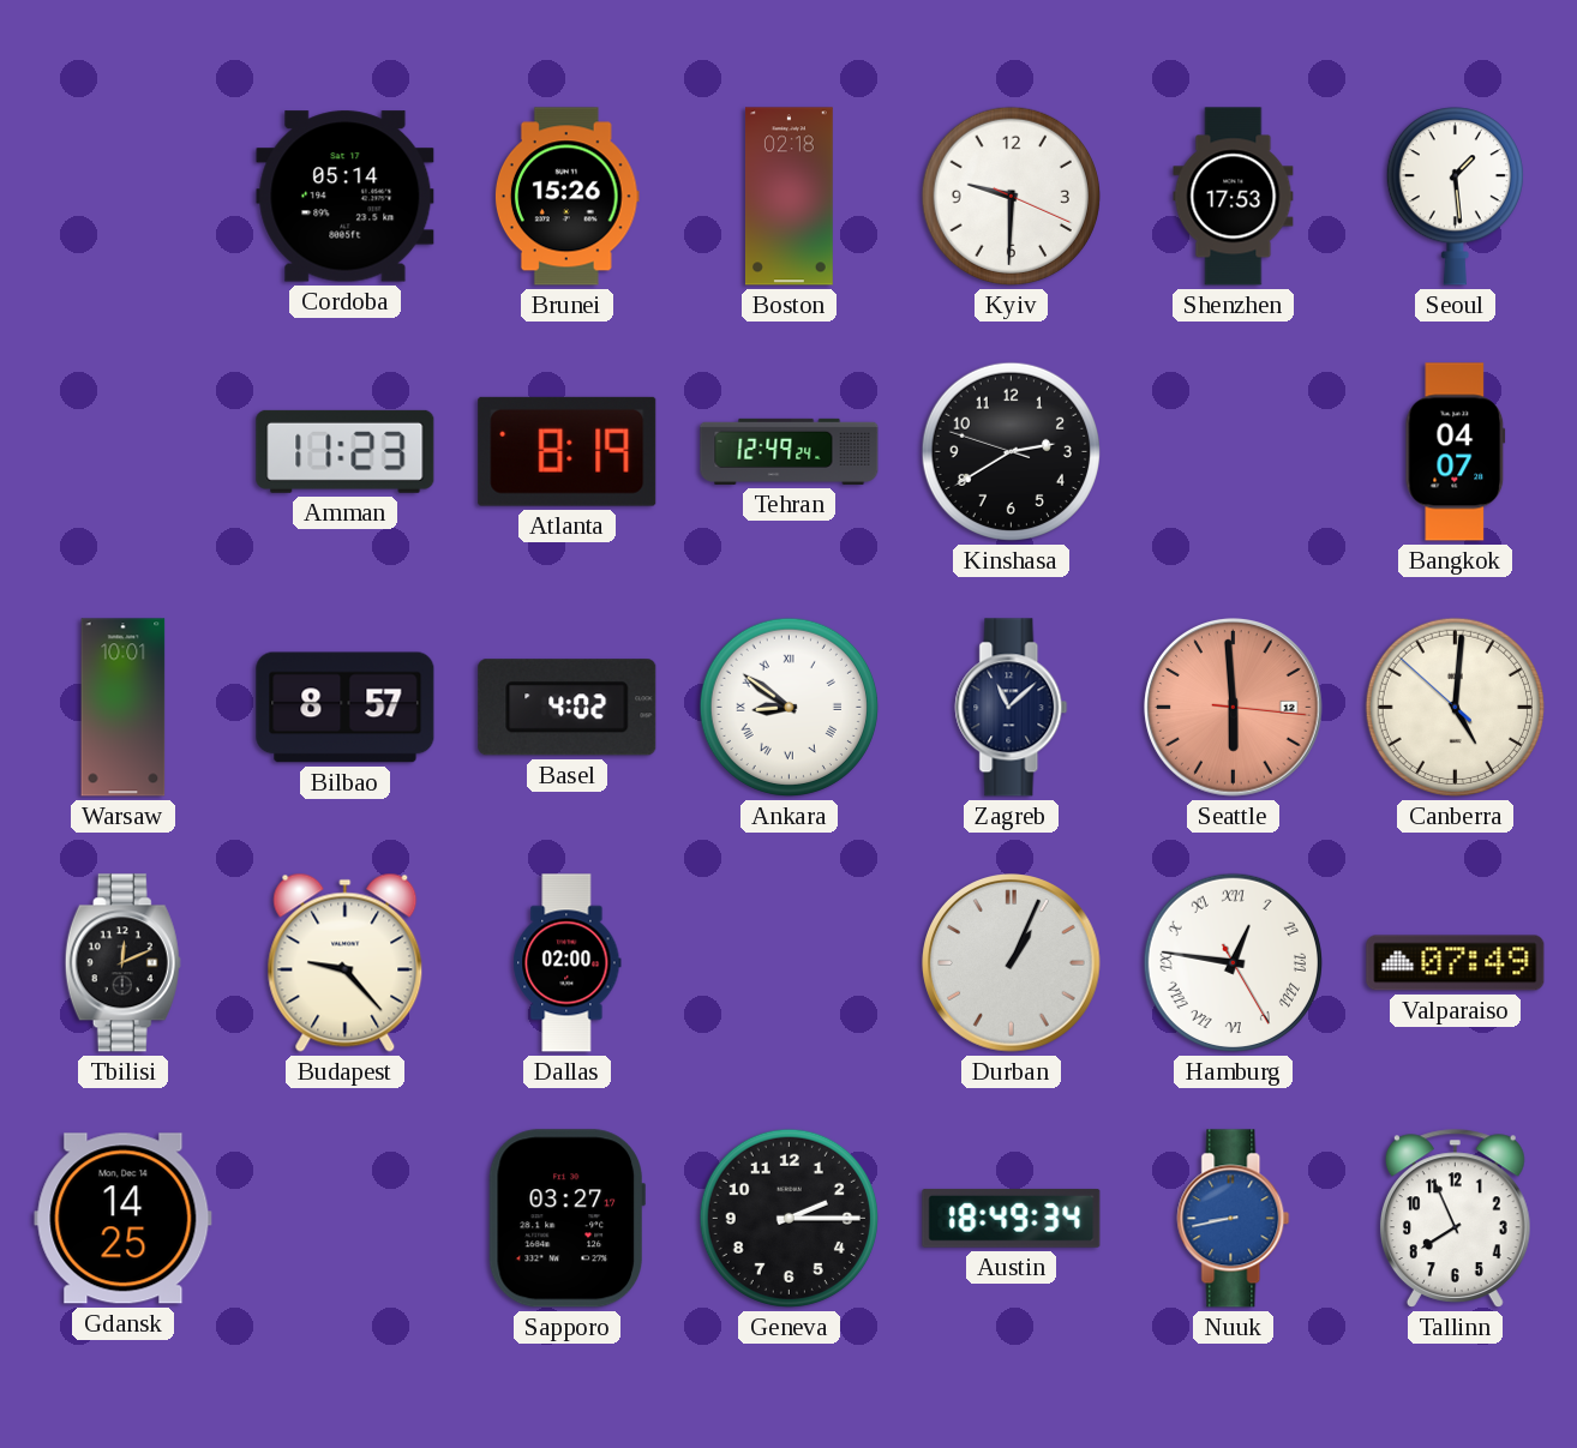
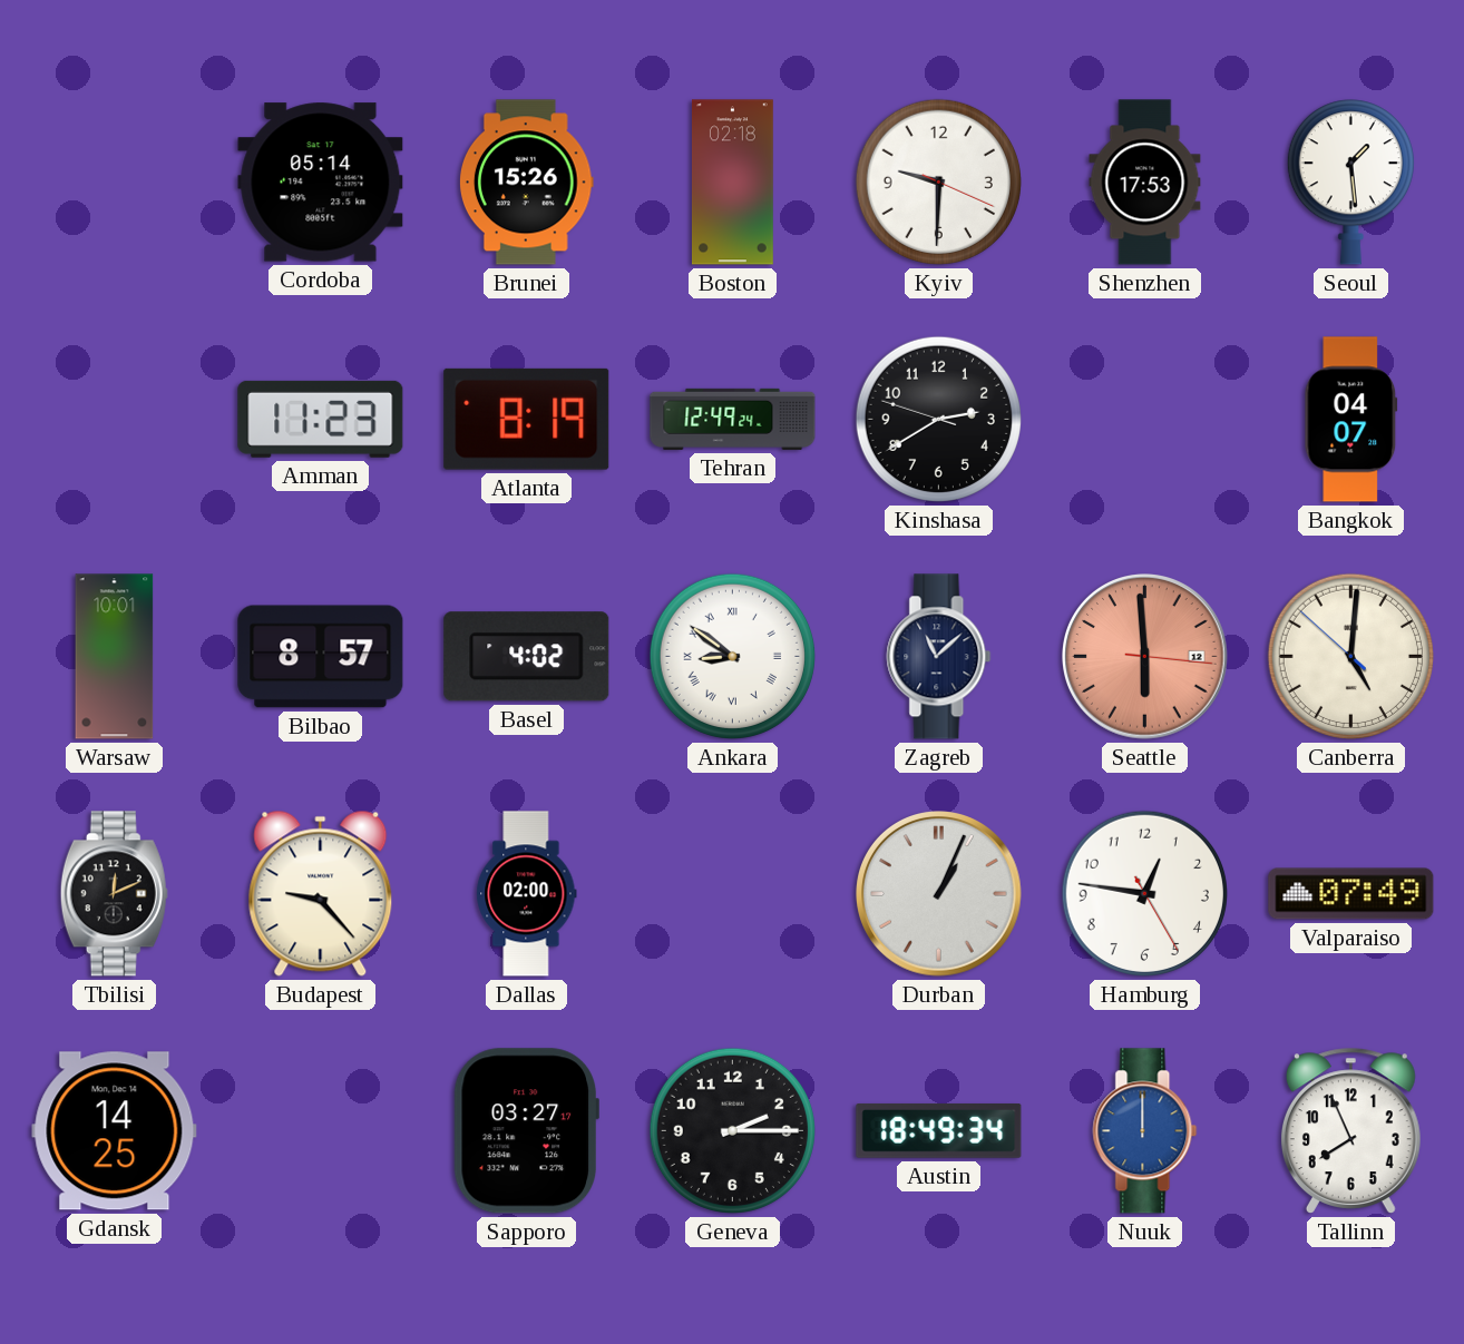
Hamburg numerals: Roman -> Arabic
Nuuk: 8:43 -> 12:00
